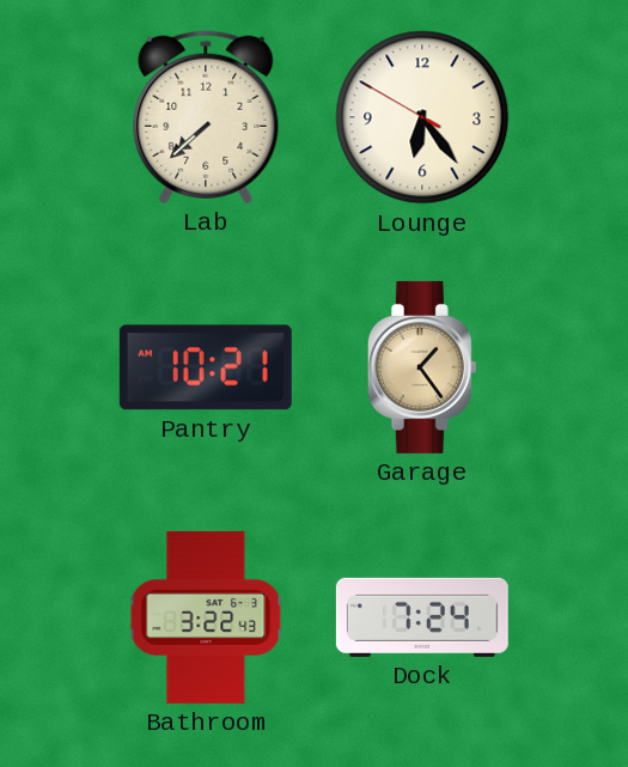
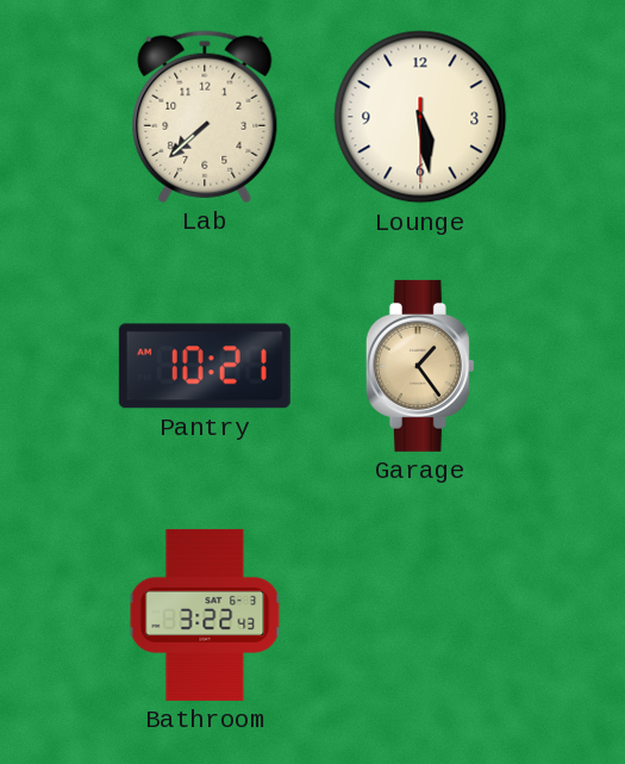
Lounge: 6:23 -> 5:28
Dock: 7:24 -> none
